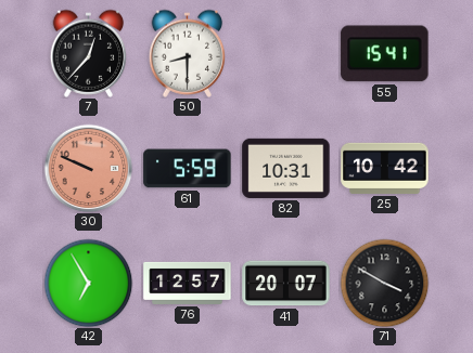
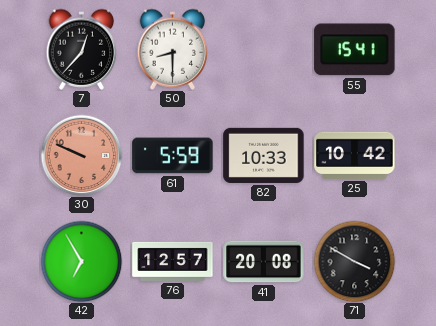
82: 10:31 -> 10:33
41: 20:07 -> 20:08
